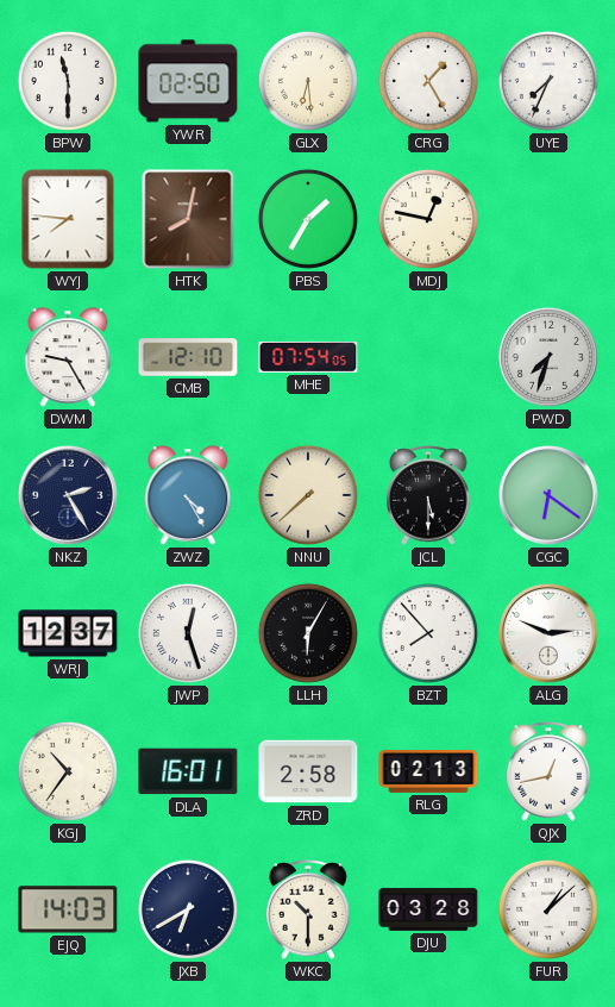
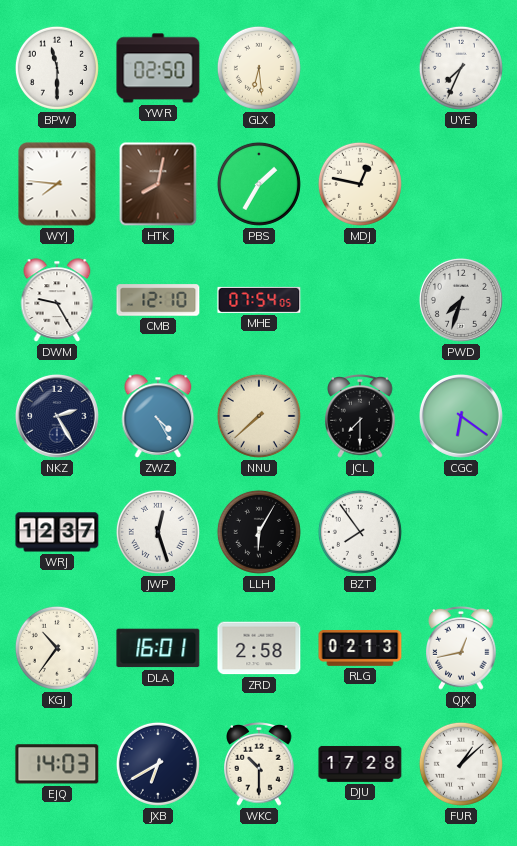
CRG: 1:25 -> none
JCL: 5:30 -> 7:30
BZT: 7:53 -> 7:54
ALG: 2:49 -> none
DJU: 03:28 -> 17:28
